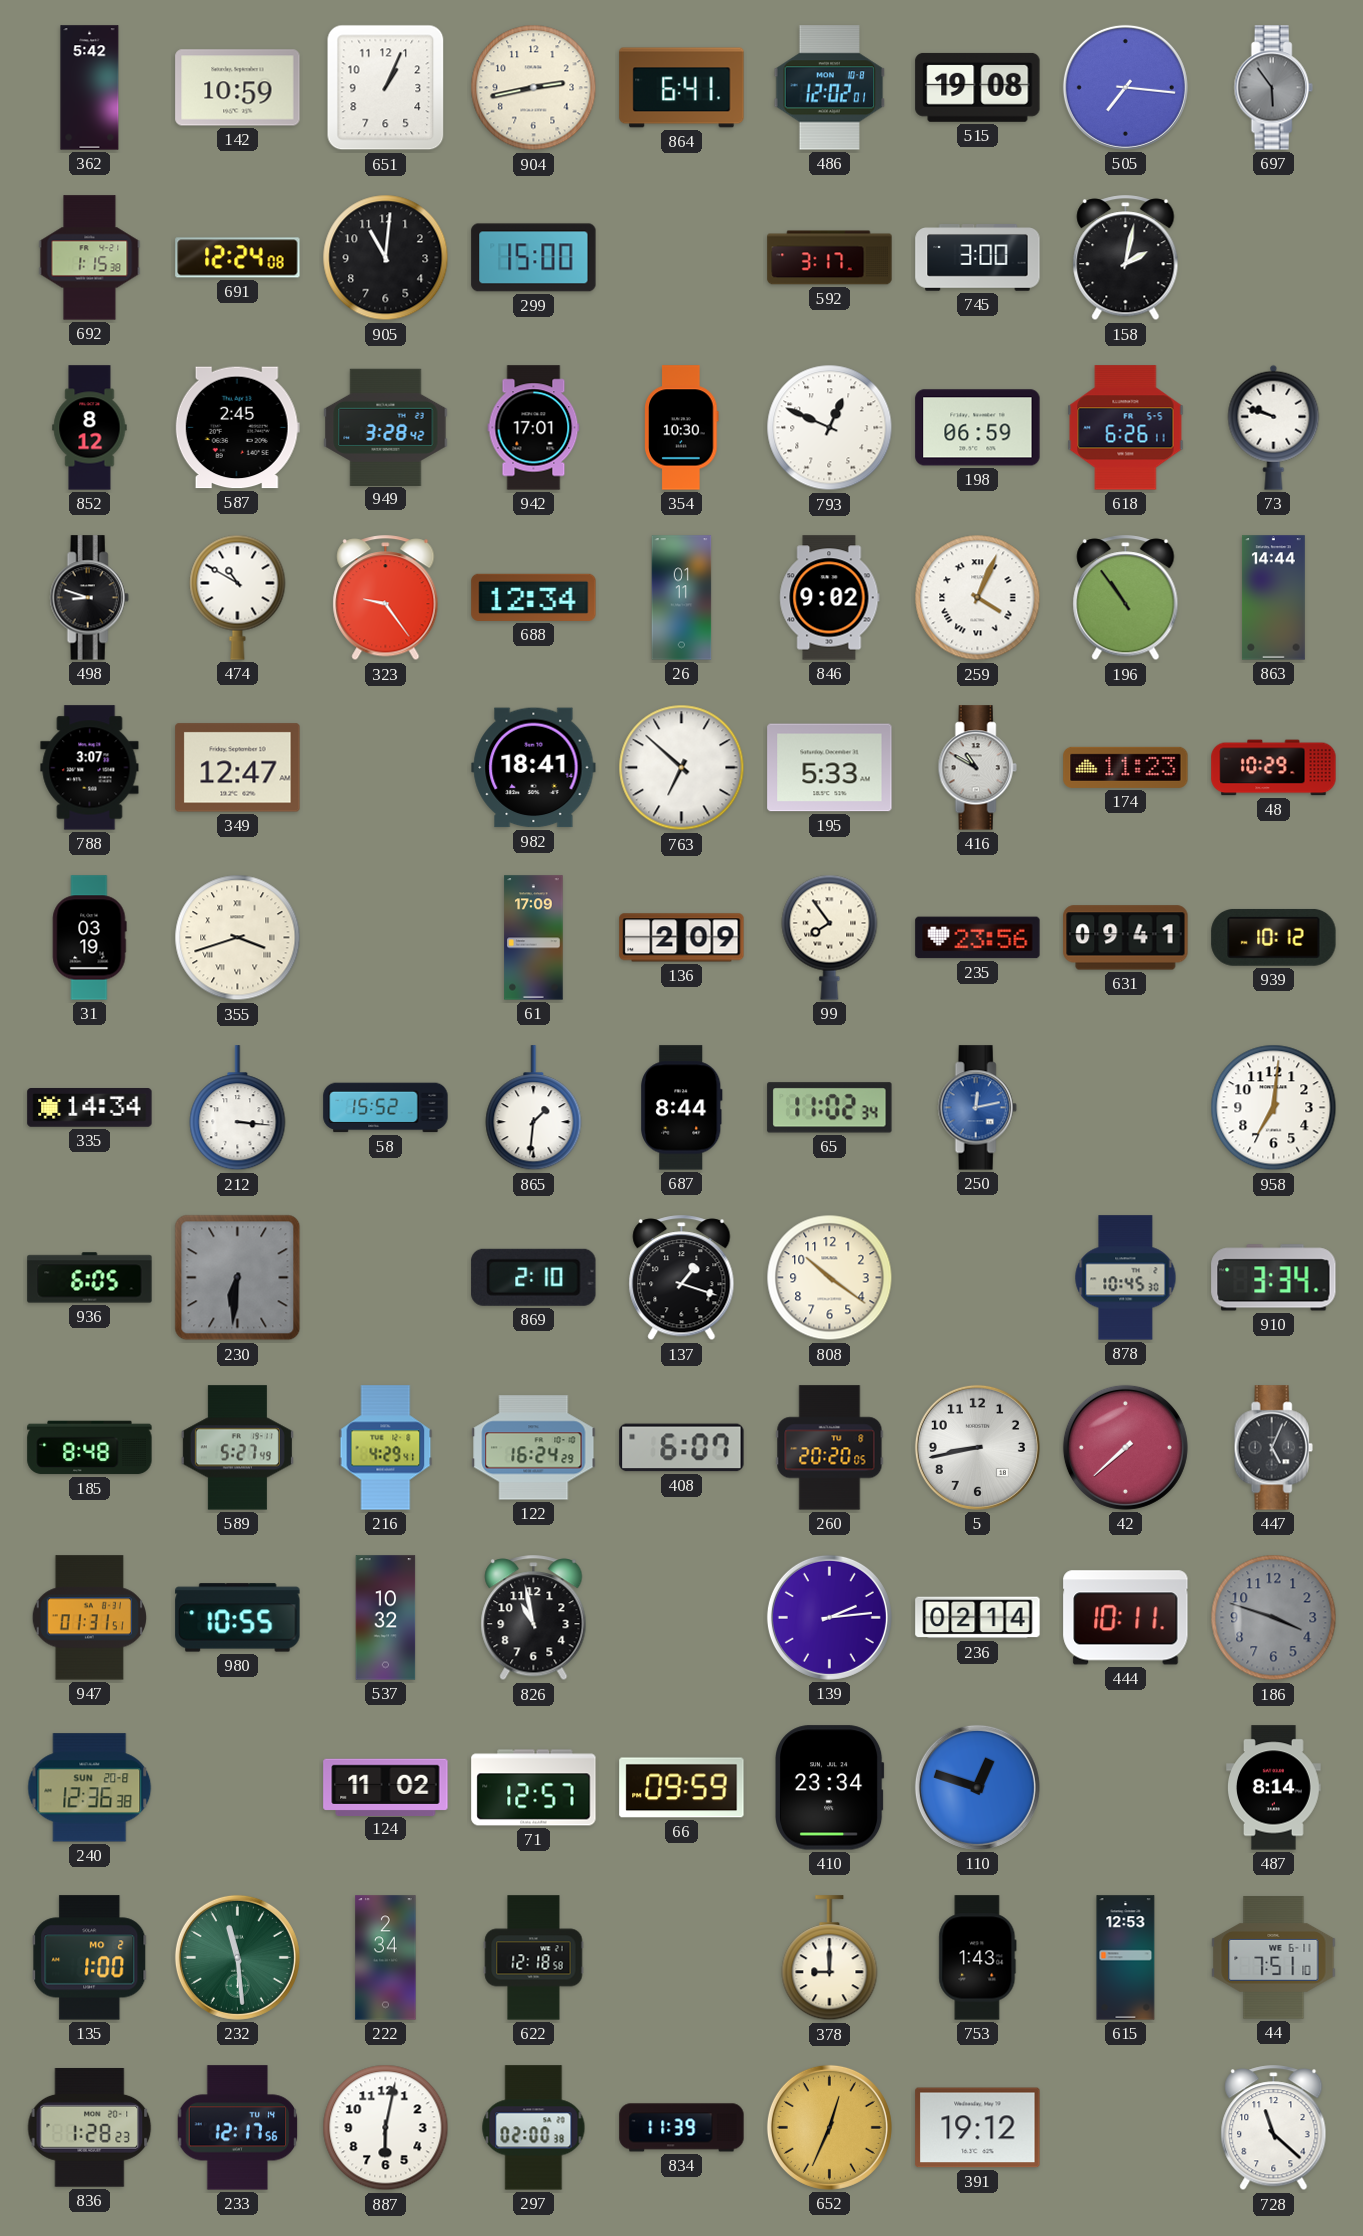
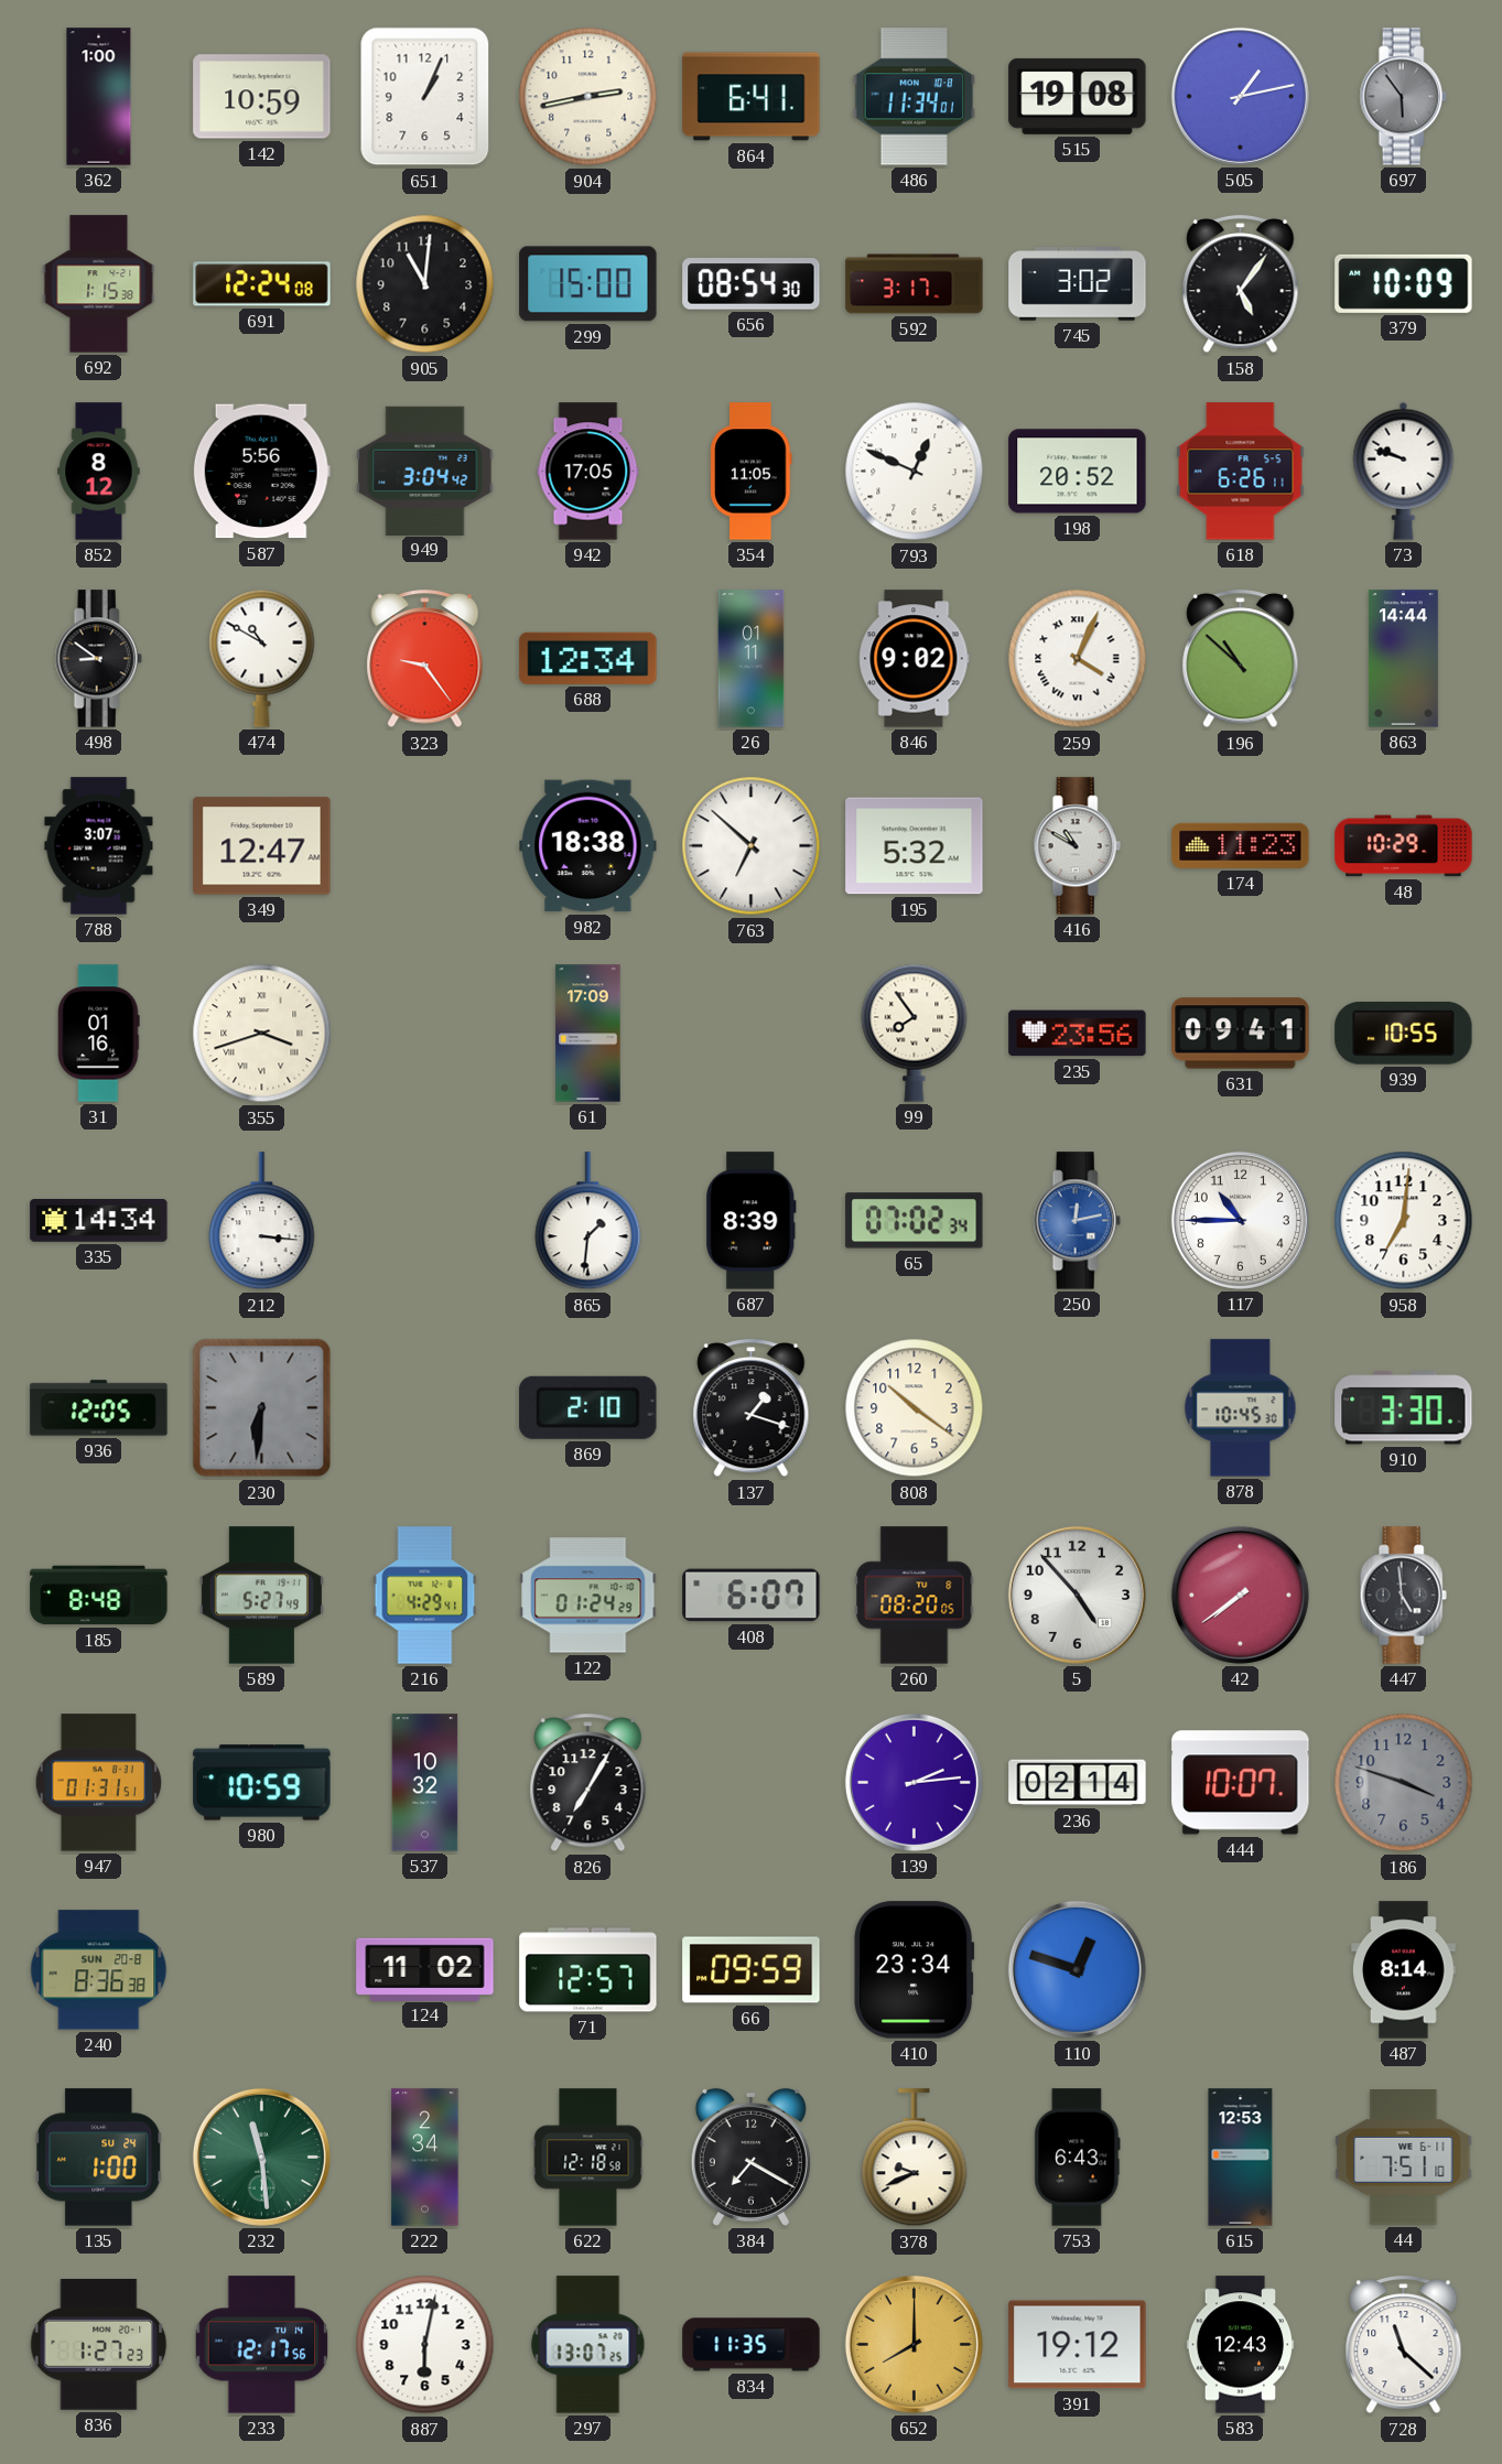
362: 5:42 -> 1:00
486: 12:02 -> 11:34
505: 7:16 -> 1:13
656: none -> 08:54
745: 3:00 -> 3:02
158: 2:02 -> 5:06
379: none -> 10:09
587: 2:45 -> 5:56
949: 3:28 -> 3:04
942: 17:01 -> 17:05
354: 10:30 -> 11:05
198: 06:59 -> 20:52
498: 8:48 -> 8:51
196: 10:54 -> 10:52
982: 18:41 -> 18:38
195: 5:33 -> 5:32
31: 03:19 -> 01:16
136: 2:09 -> none
939: 10:12 -> 10:55
58: 15:52 -> none
687: 8:44 -> 8:39
65: 11:02 -> 07:02
117: none -> 10:45
936: 6:05 -> 12:05
910: 3:34 -> 3:30
122: 16:24 -> 01:24
260: 20:20 -> 08:20
5: 8:43 -> 4:53
42: 7:38 -> 7:39
447: 5:04 -> 4:59
980: 10:55 -> 10:59
826: 10:58 -> 7:05
444: 10:11 -> 10:07
240: 12:36 -> 8:36
135 date: MO 2 -> SU 24
384: none -> 7:20
378: 9:00 -> 9:41
753: 1:43 -> 6:43
836: 1:28 -> 1:27
297: 02:00 -> 13:07
834: 11:39 -> 11:35
652: 12:34 -> 8:00
583: none -> 12:43
